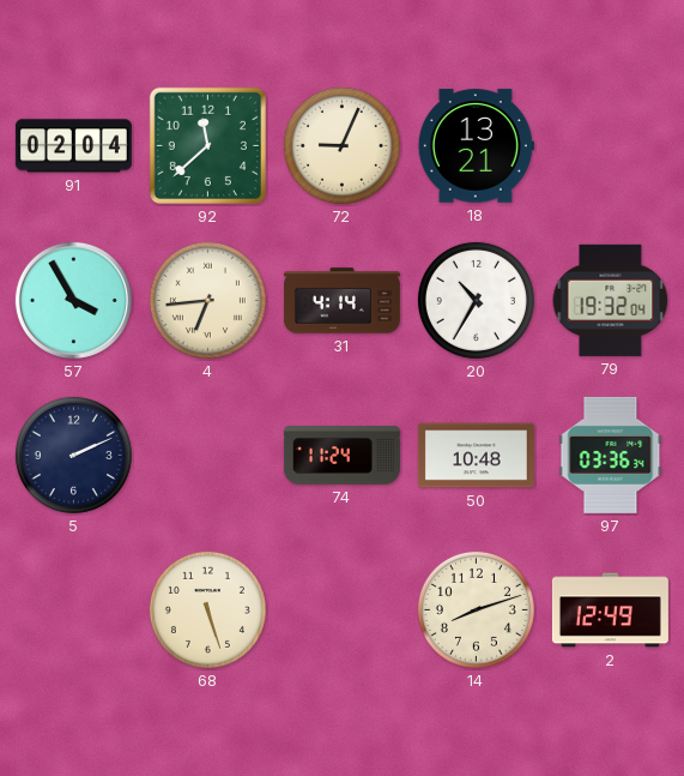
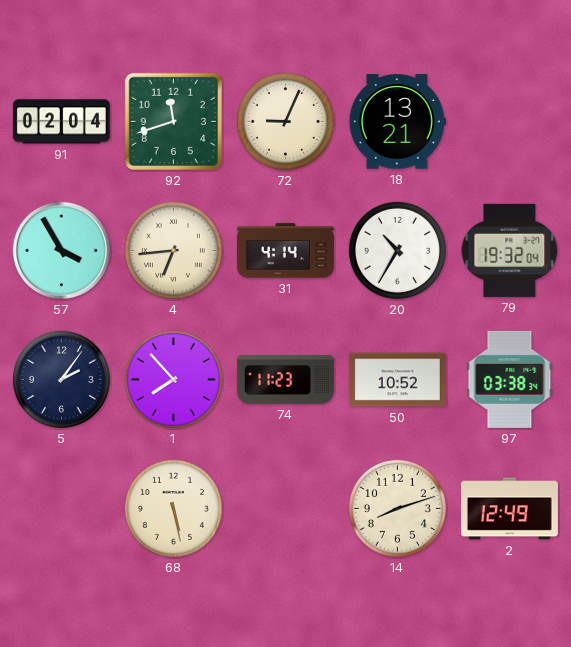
92: 11:38 -> 11:42
5: 2:11 -> 2:06
1: none -> 7:53
74: 11:24 -> 11:23
50: 10:48 -> 10:52
97: 03:36 -> 03:38
68: 5:27 -> 5:28
